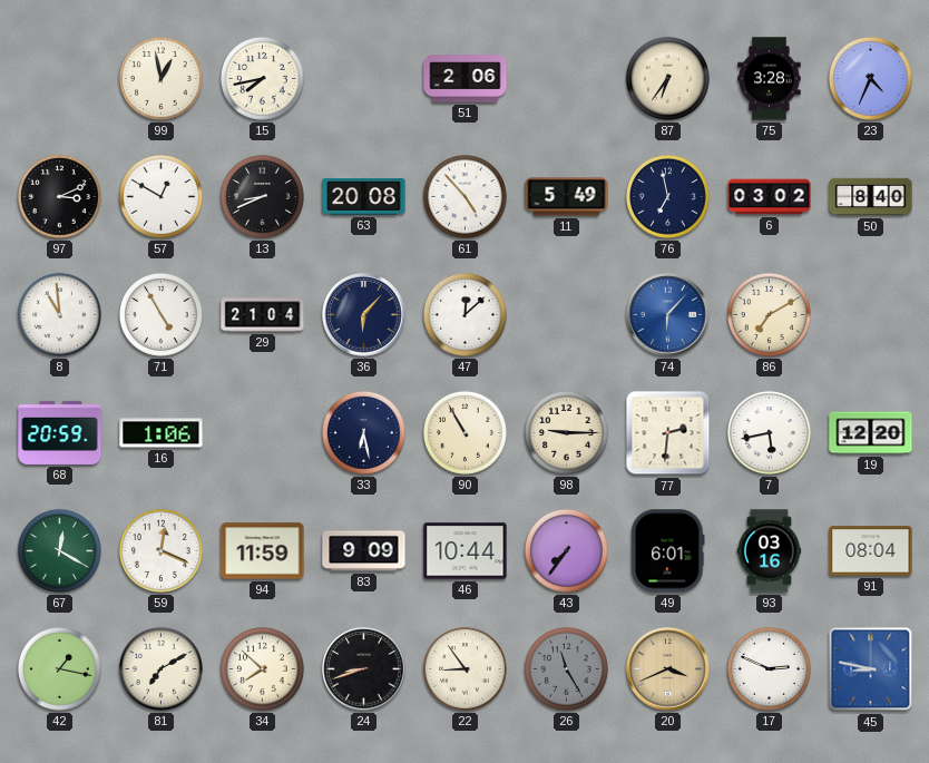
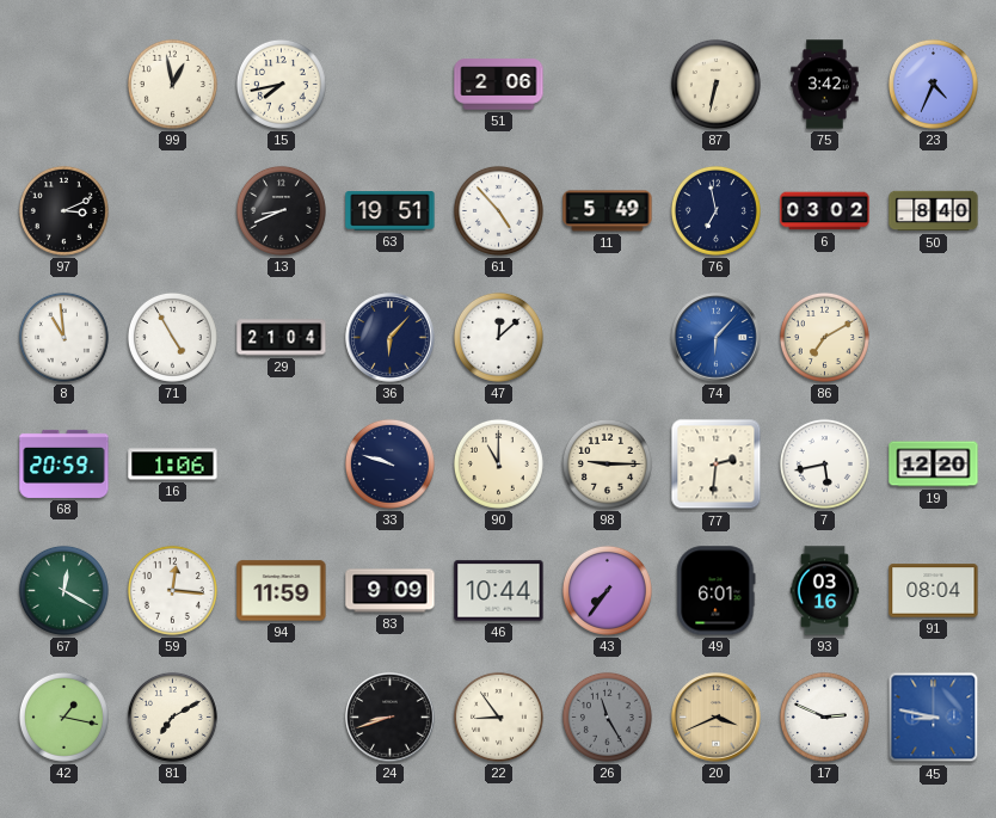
87: 6:36 -> 6:32
75: 3:28 -> 3:42
57: 12:50 -> none
63: 20:08 -> 19:51
33: 6:28 -> 9:48
90: 10:55 -> 11:00
59: 12:19 -> 12:16
34: 7:52 -> none
